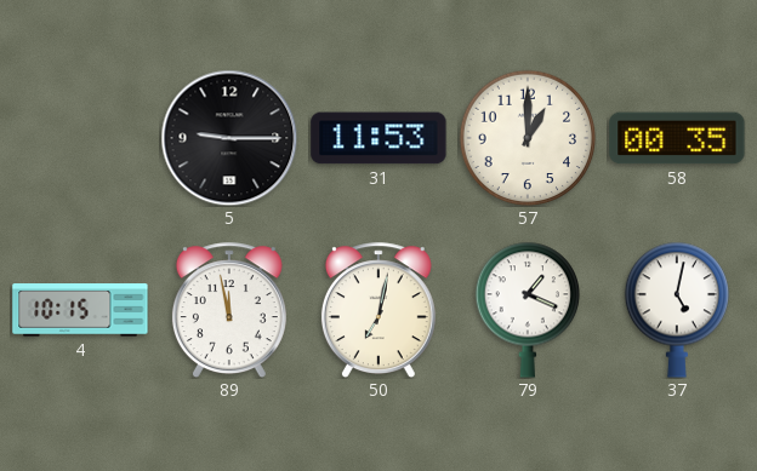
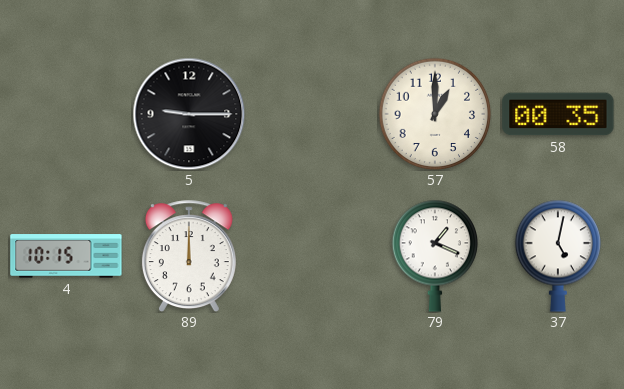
31: 11:53 -> none
89: 11:58 -> 12:00
50: 7:02 -> none
